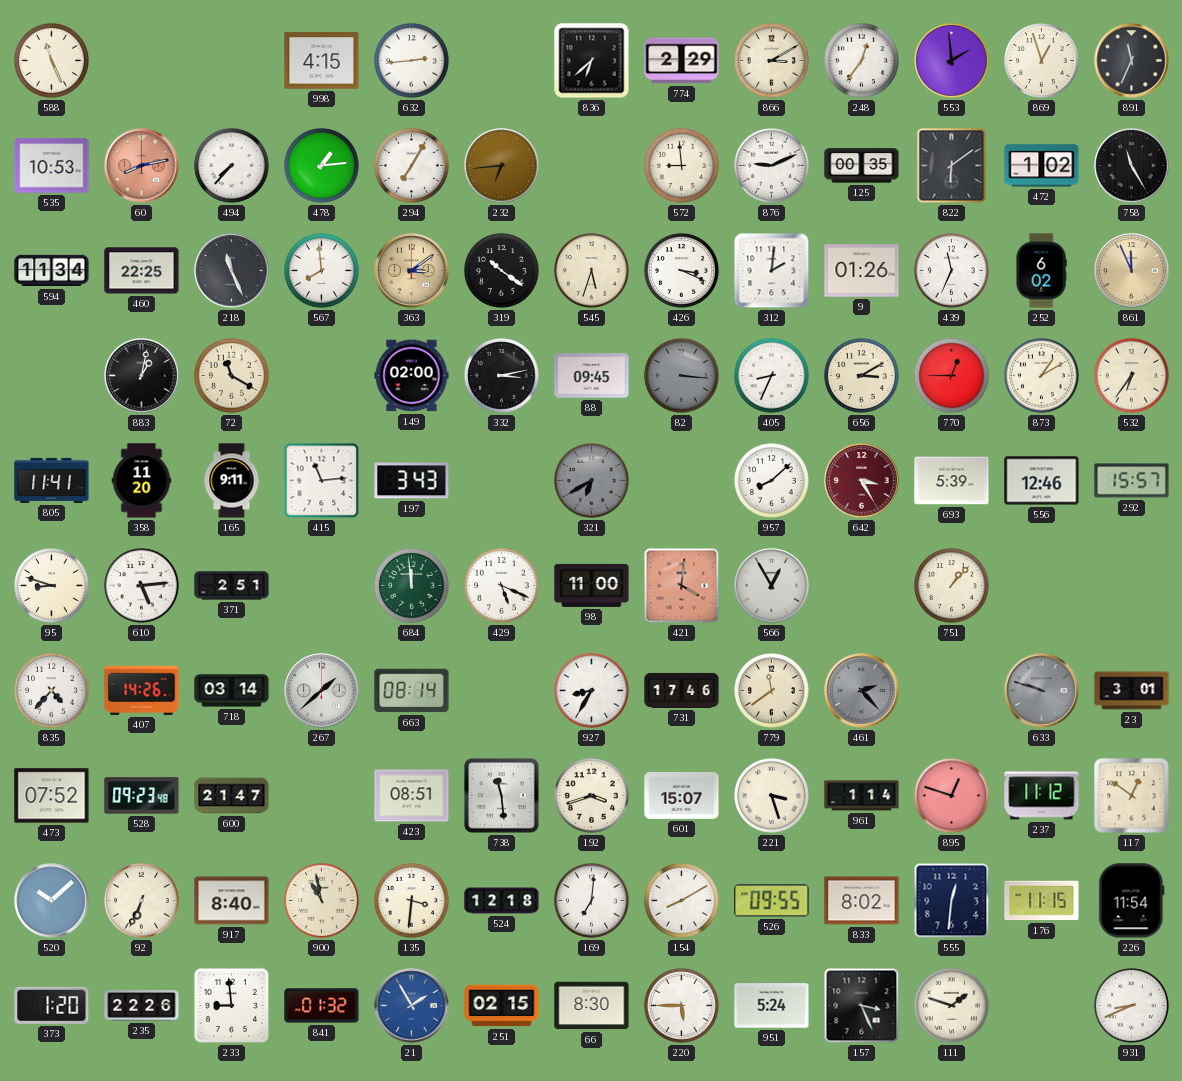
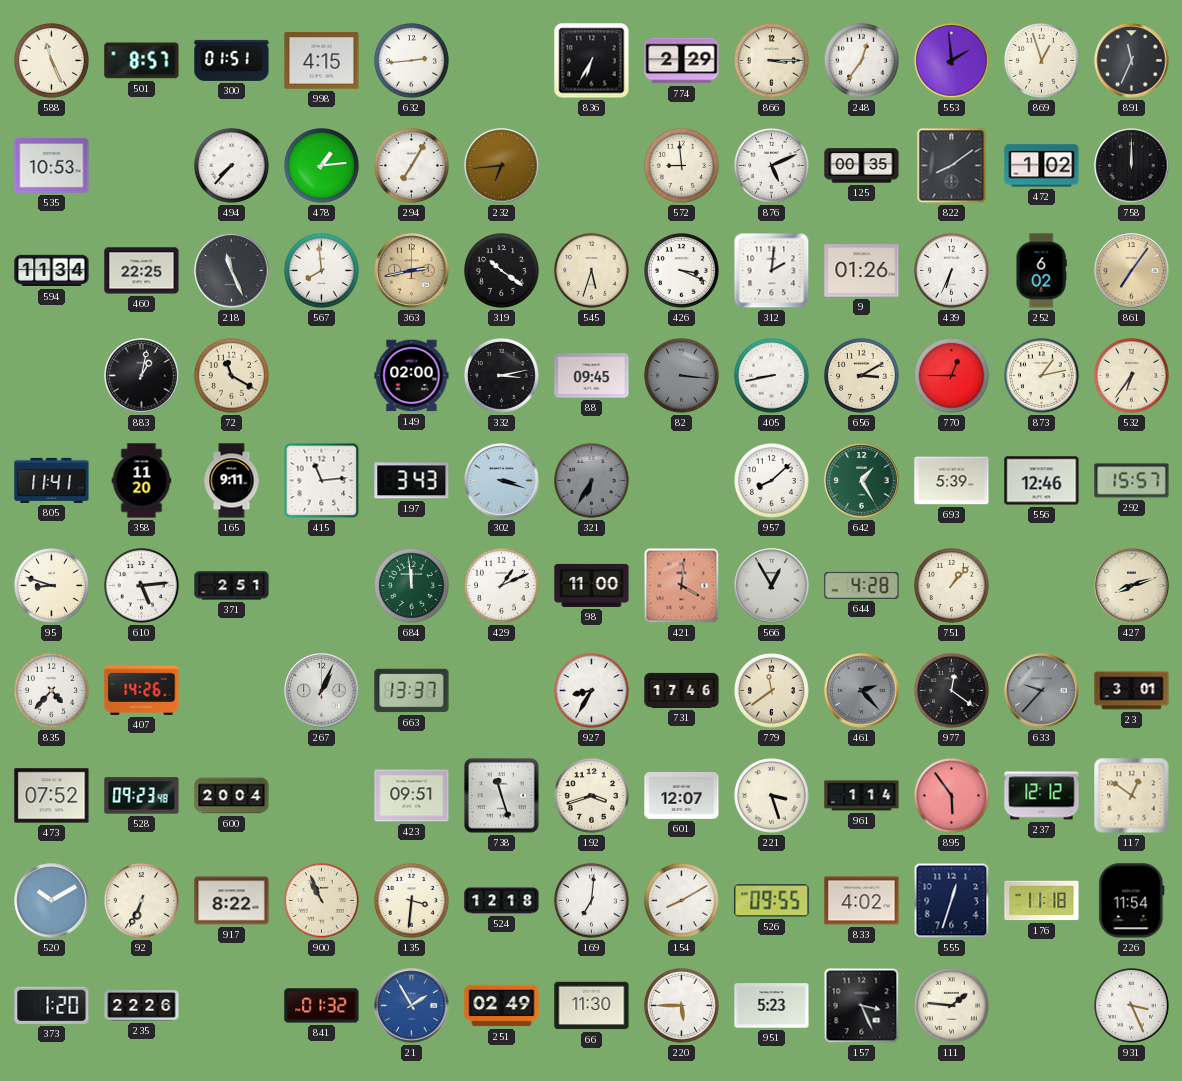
501: none -> 8:57
300: none -> 01:51
836: 6:38 -> 6:35
866: 3:10 -> 3:15
60: 8:13 -> none
876: 9:11 -> 5:11
822: 6:09 -> 8:09
758: 11:25 -> 12:00
363: 3:09 -> 2:43
439: 11:34 -> 6:34
861: 11:56 -> 7:06
405: 8:34 -> 8:43
873: 1:10 -> 1:13
302: none -> 3:18
321: 6:40 -> 6:35
642: 3:25 -> 1:25
642 dial: burgundy -> green
429: 5:19 -> 1:11
644: none -> 4:28
427: none -> 8:12
718: 03:14 -> none
267: 1:38 -> 1:04
663: 08:14 -> 13:37
977: none -> 12:21
633: 9:48 -> 9:37
600: 21:47 -> 20:04
423: 08:51 -> 09:51
738: 11:29 -> 11:27
601: 15:07 -> 12:07
895: 12:48 -> 5:54
237: 11:12 -> 12:12
520: 10:08 -> 10:10
917: 8:40 -> 8:22
900: 10:58 -> 10:56
833: 8:02 -> 4:02
555: 12:31 -> 12:33
176: 11:15 -> 11:18
233: 8:59 -> none
251: 02:15 -> 02:49
66: 8:30 -> 11:30
951: 5:24 -> 5:23
111: 1:48 -> 1:46
931: 8:41 -> 3:26
